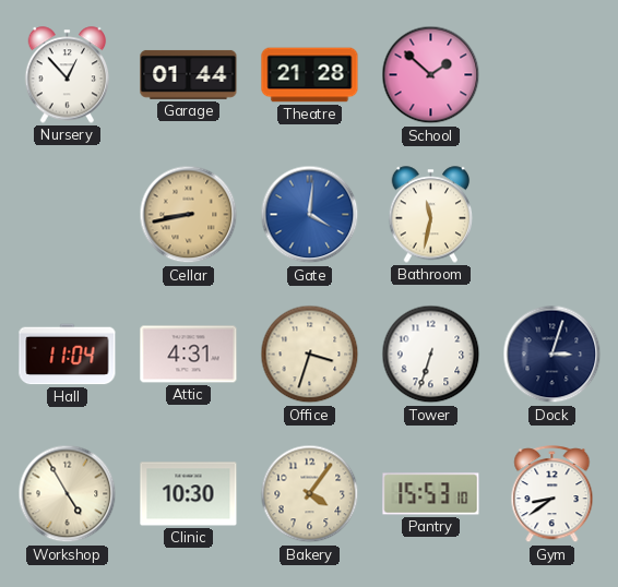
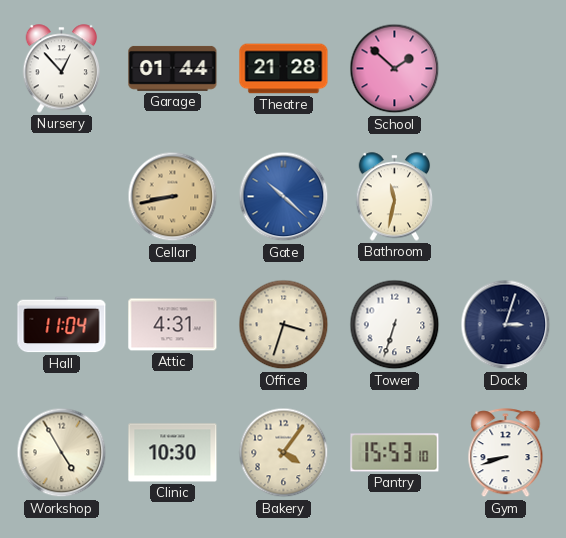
Gate: 4:01 -> 10:22
Gym: 8:39 -> 8:42
